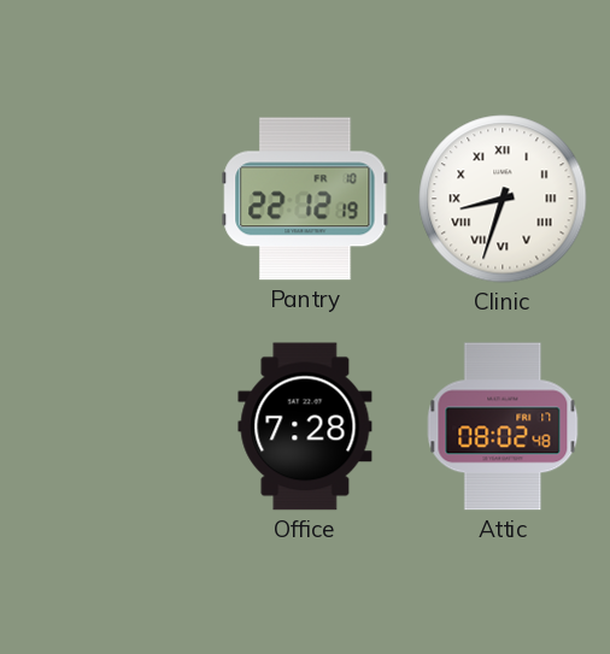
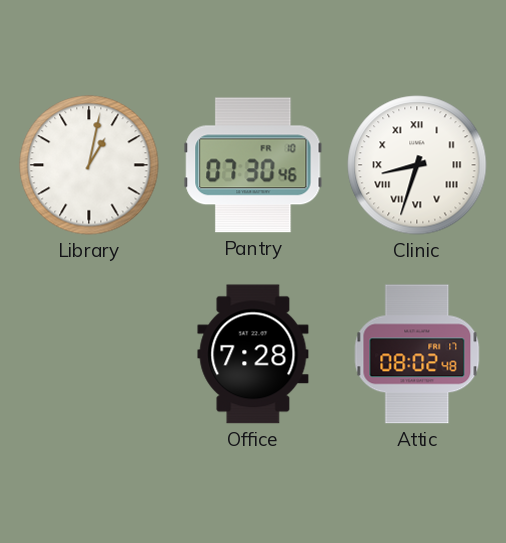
Library: none -> 1:02
Pantry: 22:12 -> 07:30
